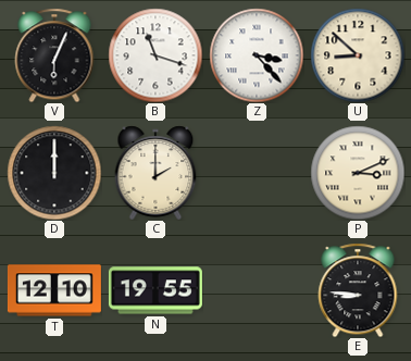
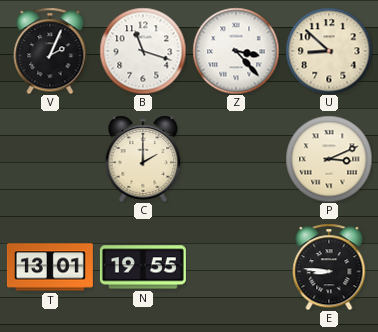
V: 6:04 -> 2:04
D: 12:00 -> none
T: 12:10 -> 13:01
